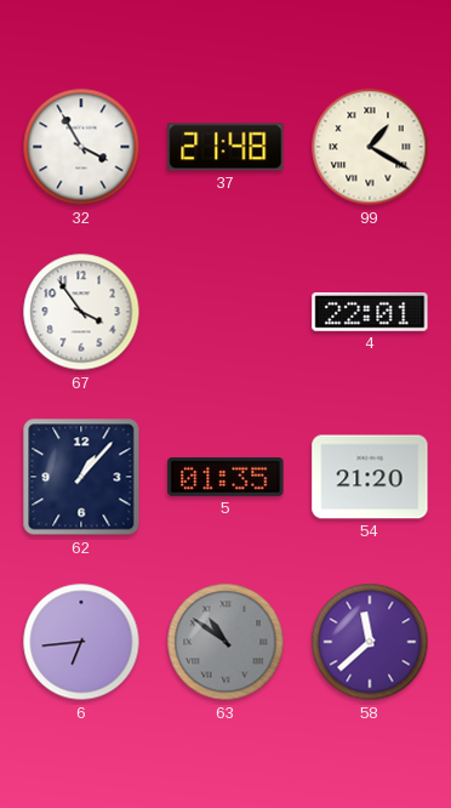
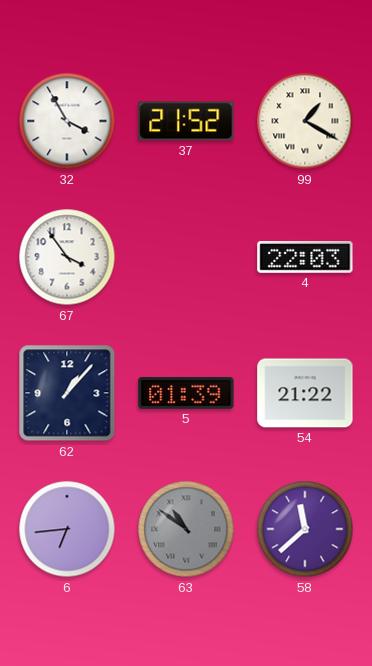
37: 21:48 -> 21:52
4: 22:01 -> 22:03
5: 01:35 -> 01:39
54: 21:20 -> 21:22
